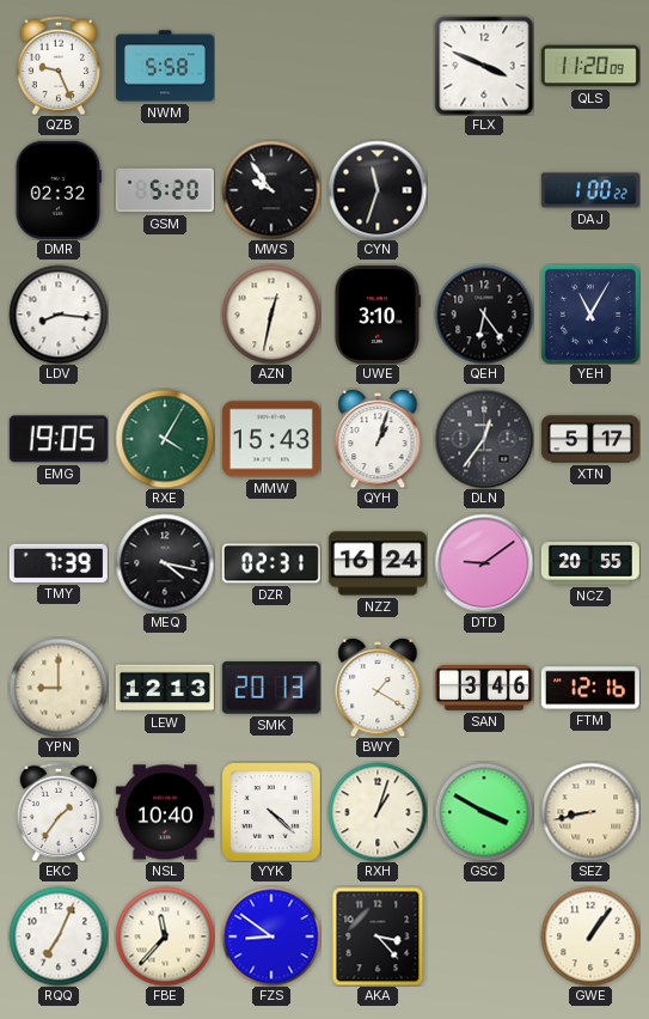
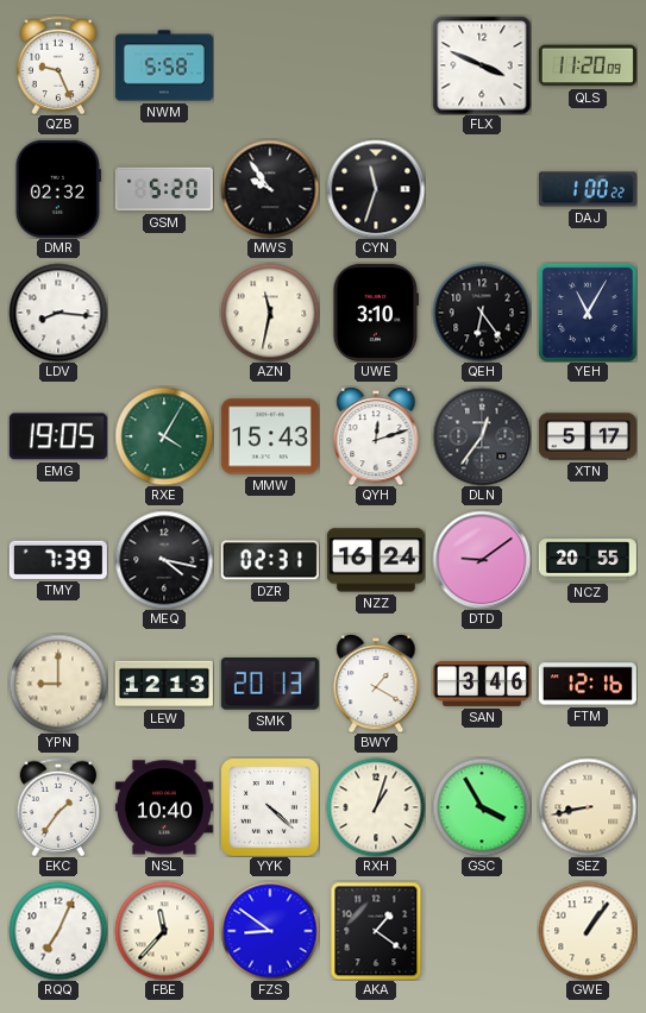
AZN: 12:32 -> 11:32
QYH: 1:03 -> 12:12
GSC: 3:50 -> 3:55
AKA: 3:23 -> 1:21
